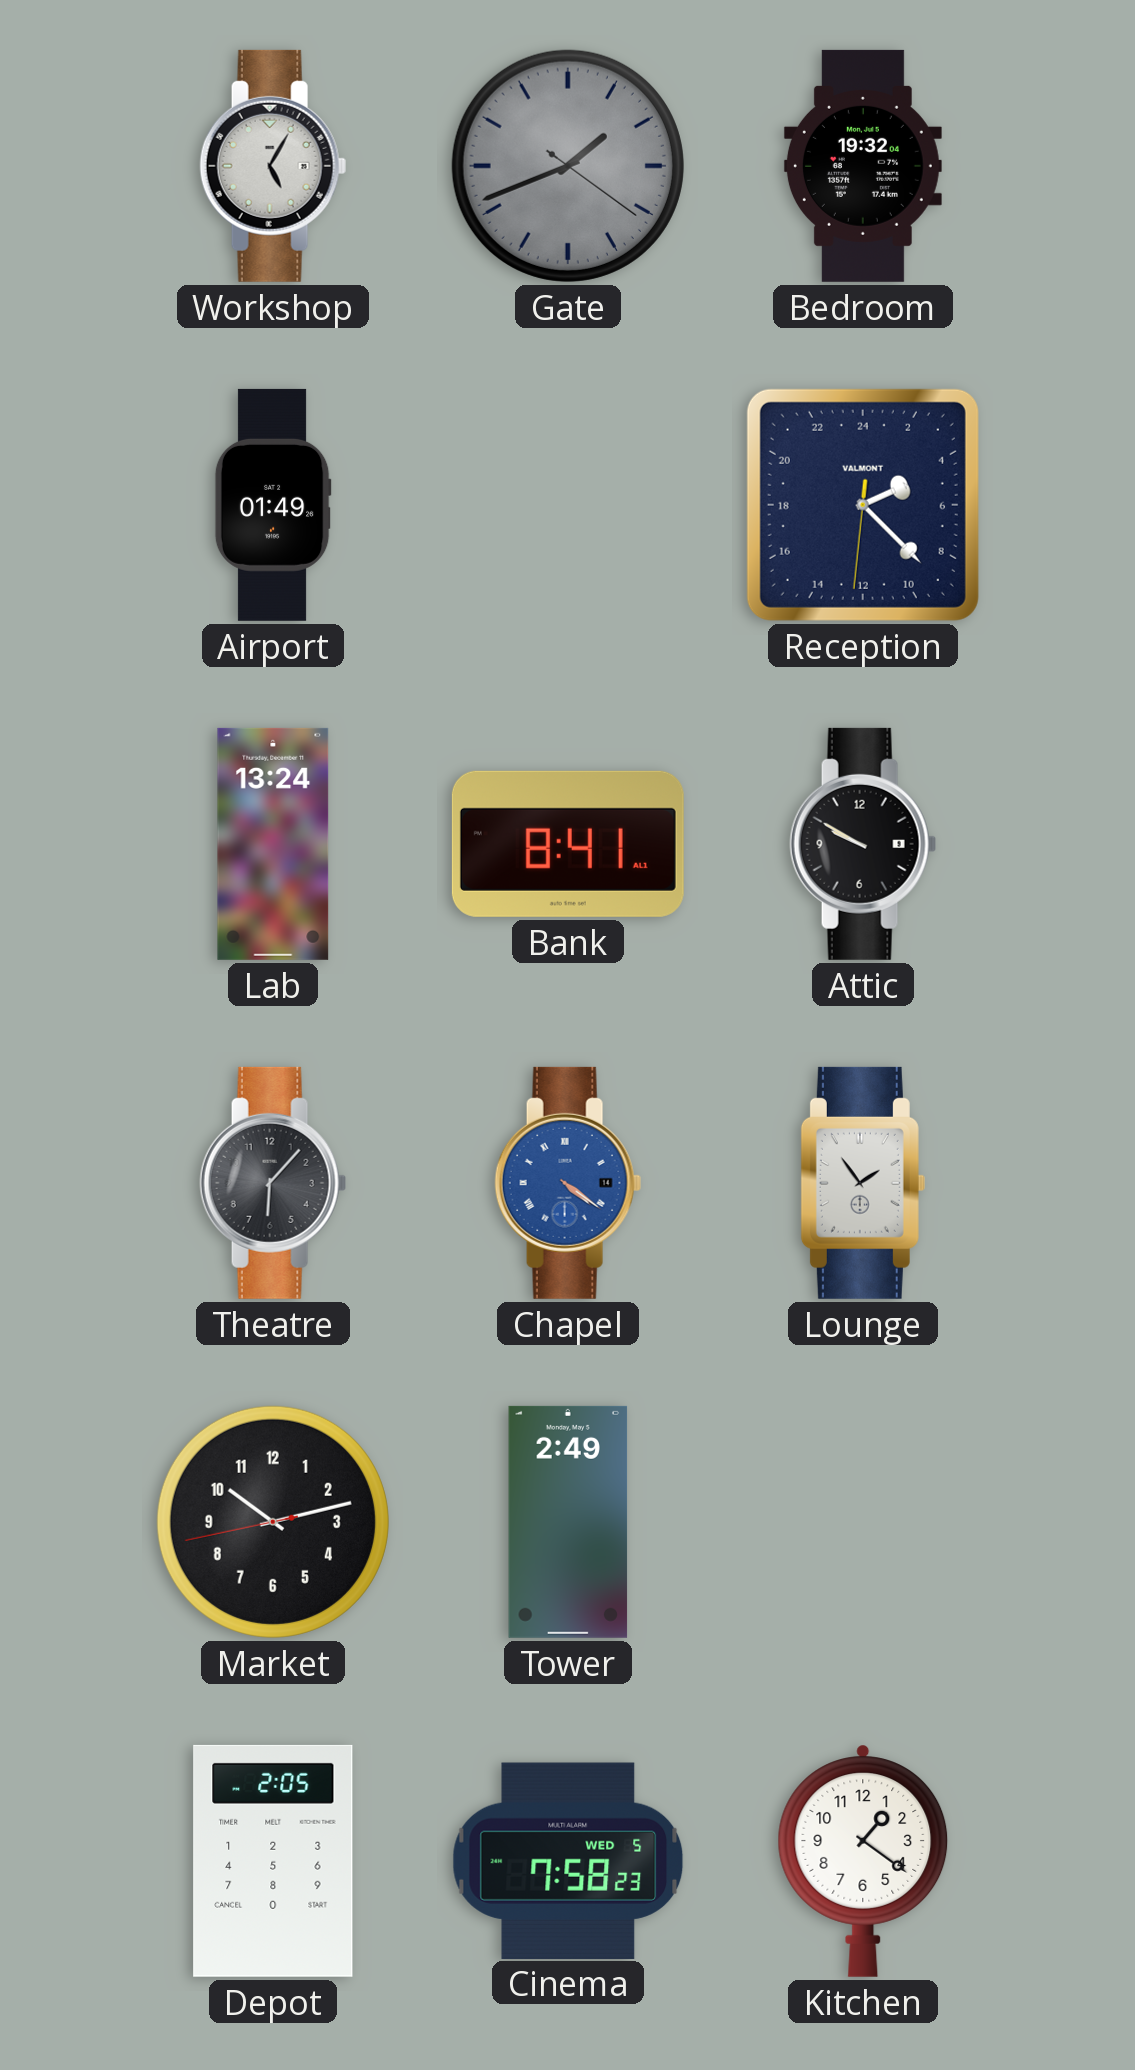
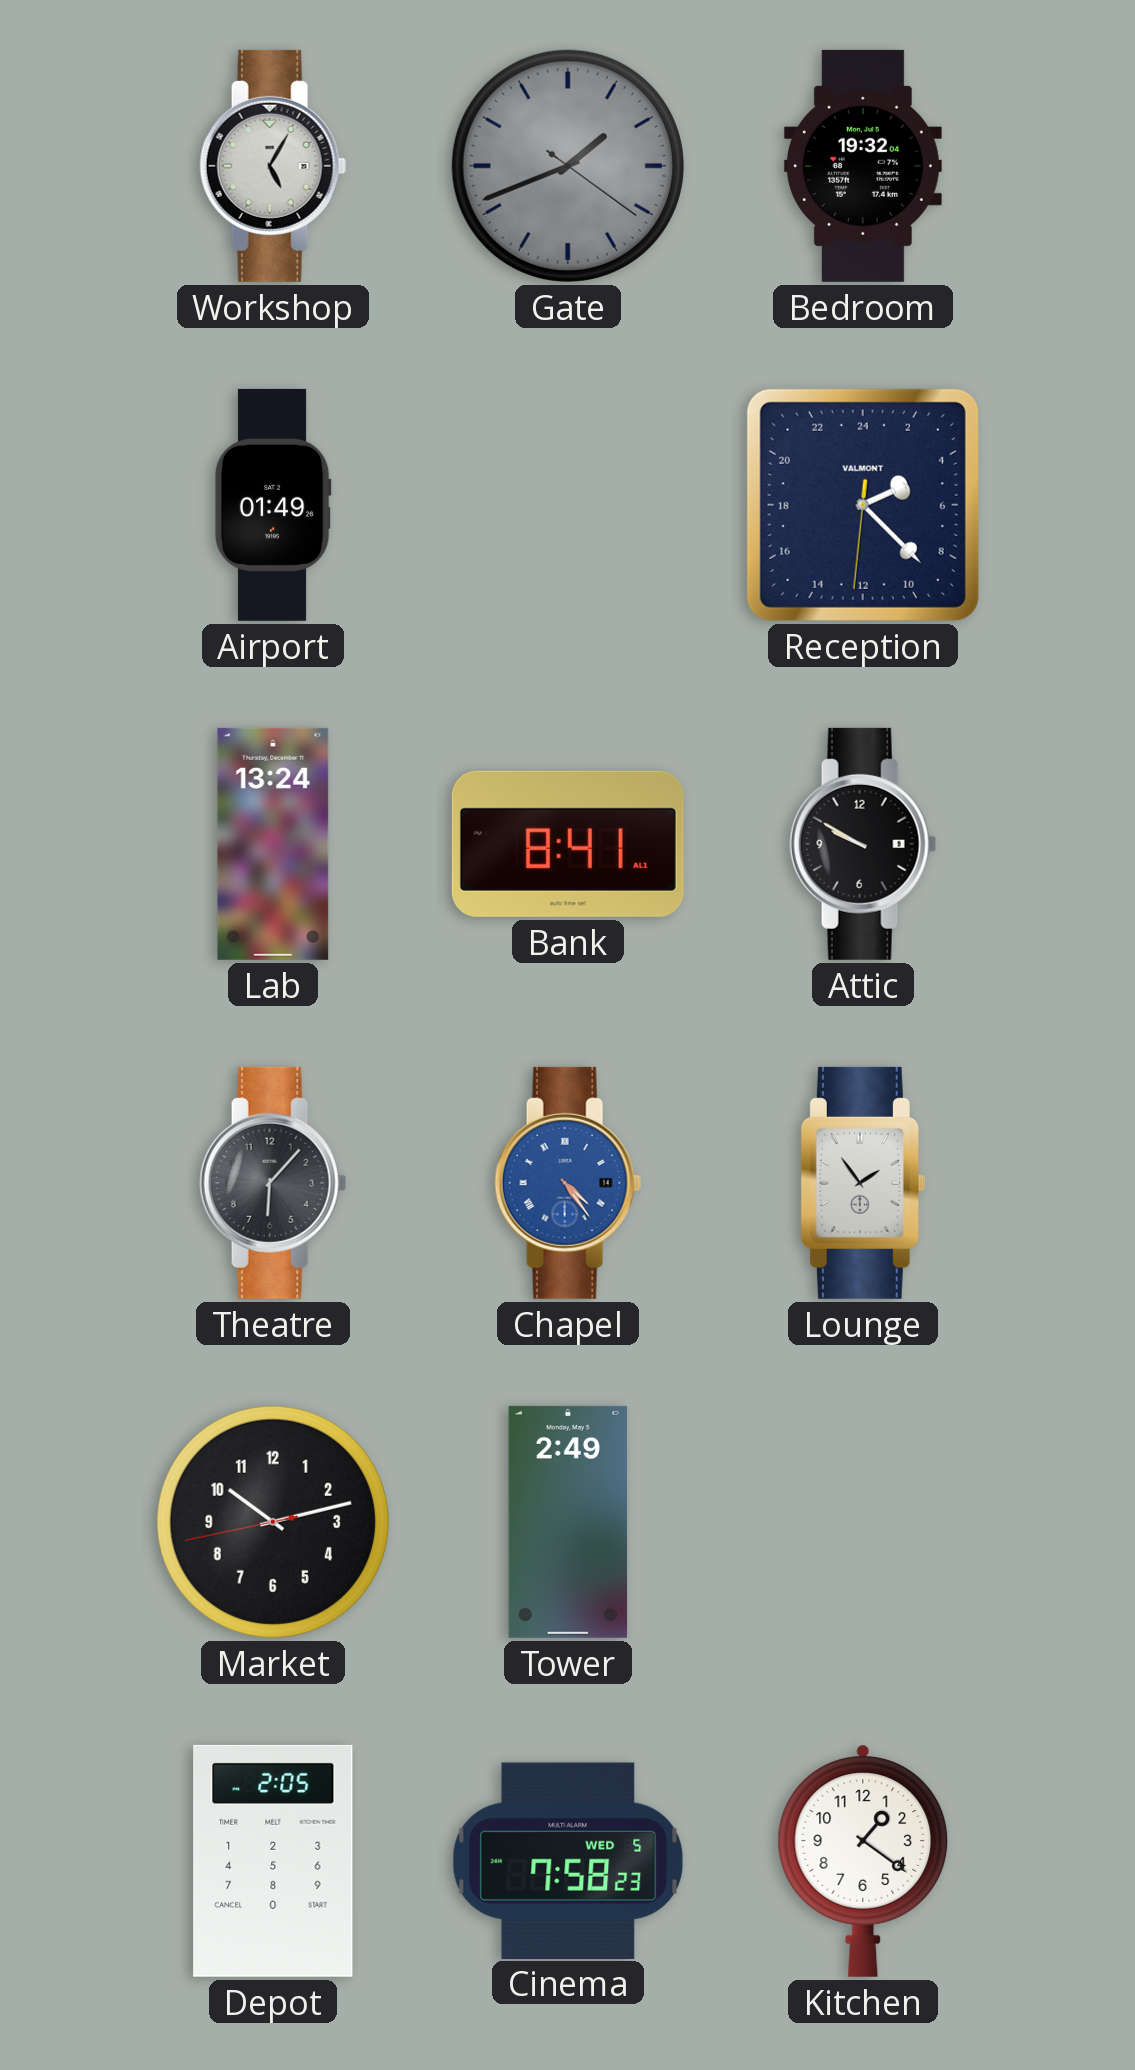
Chapel: 4:21 -> 4:24
